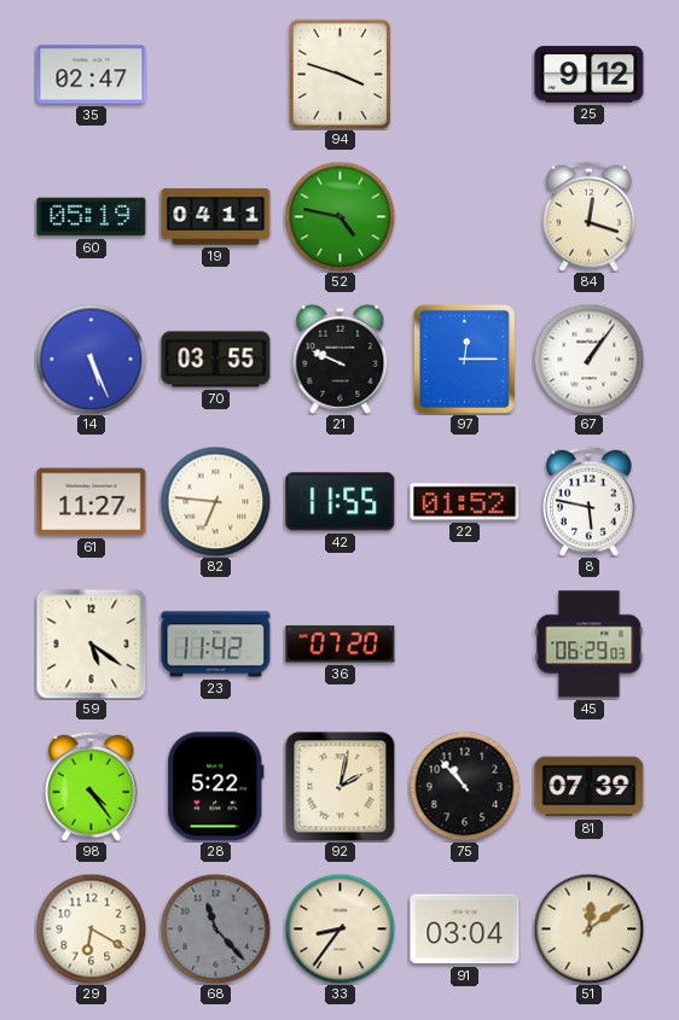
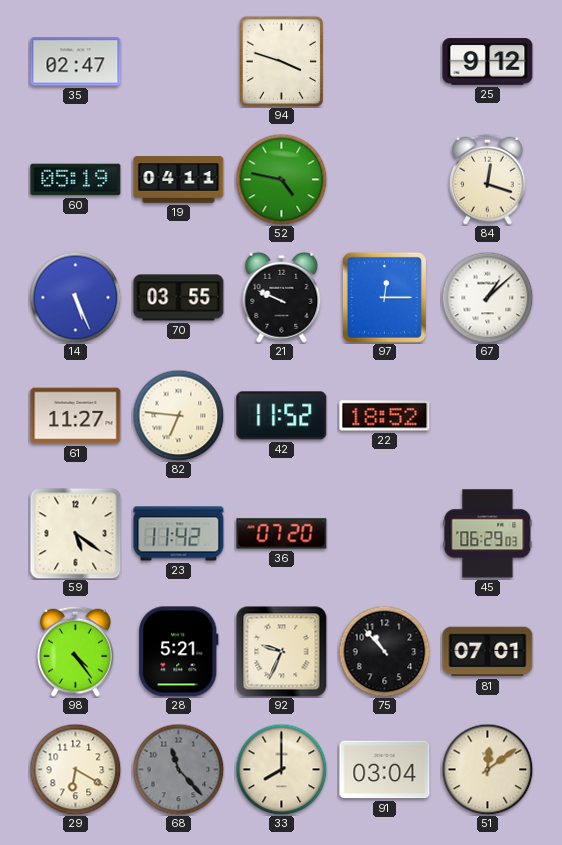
67: 1:06 -> 1:08
42: 11:55 -> 11:52
22: 01:52 -> 18:52
8: 5:47 -> none
28: 5:22 -> 5:21
92: 2:02 -> 9:34
81: 07:39 -> 07:01
33: 8:36 -> 8:00
